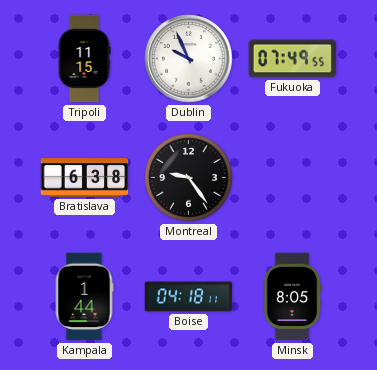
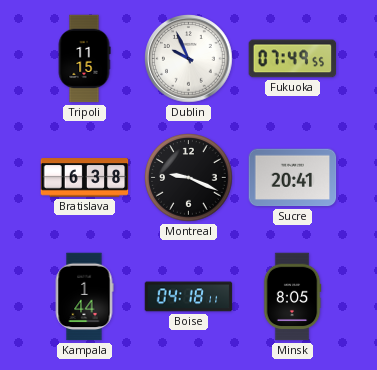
Montreal: 9:24 -> 9:19
Sucre: none -> 20:41
